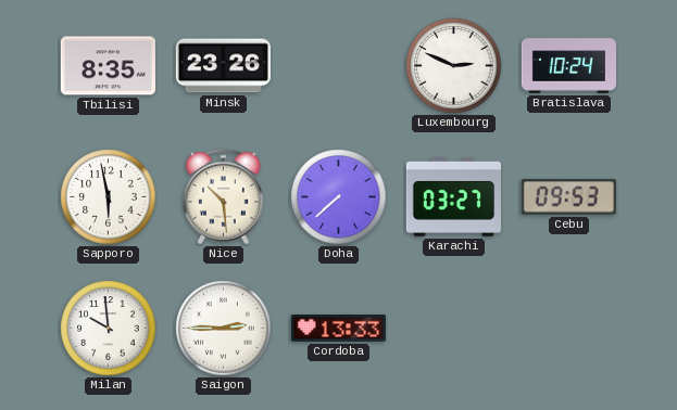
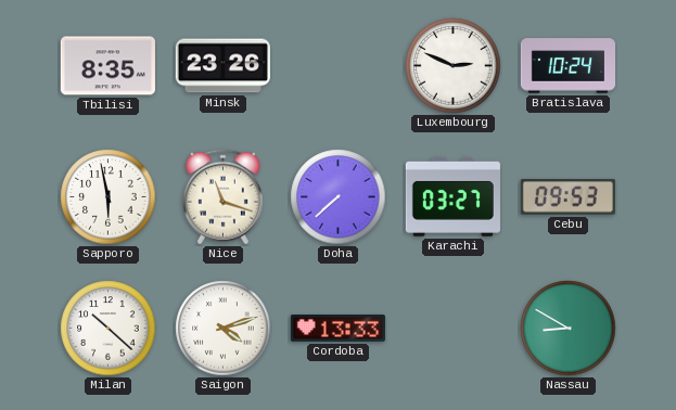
Nice: 10:29 -> 11:18
Milan: 9:59 -> 10:22
Saigon: 2:45 -> 4:12
Nassau: none -> 8:50
